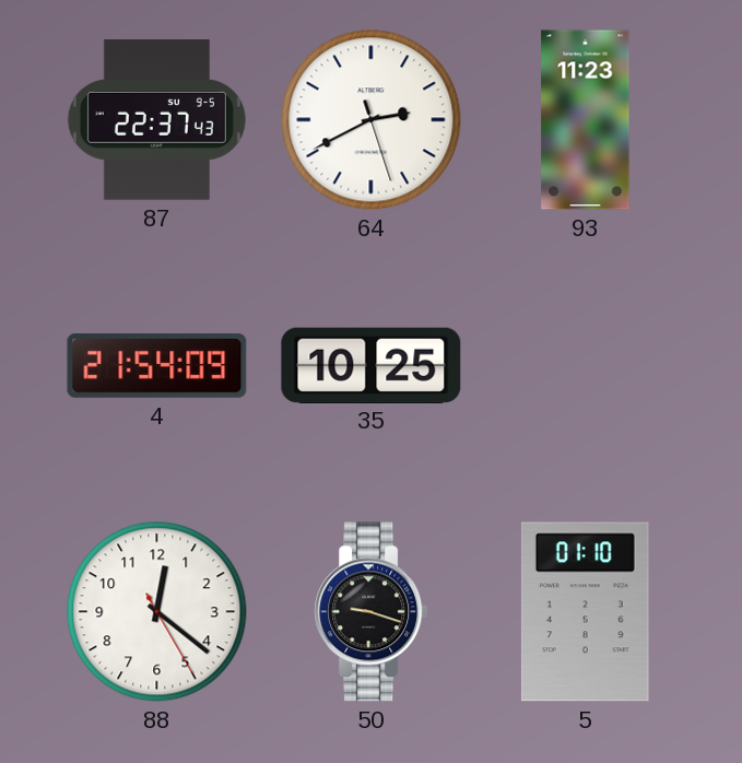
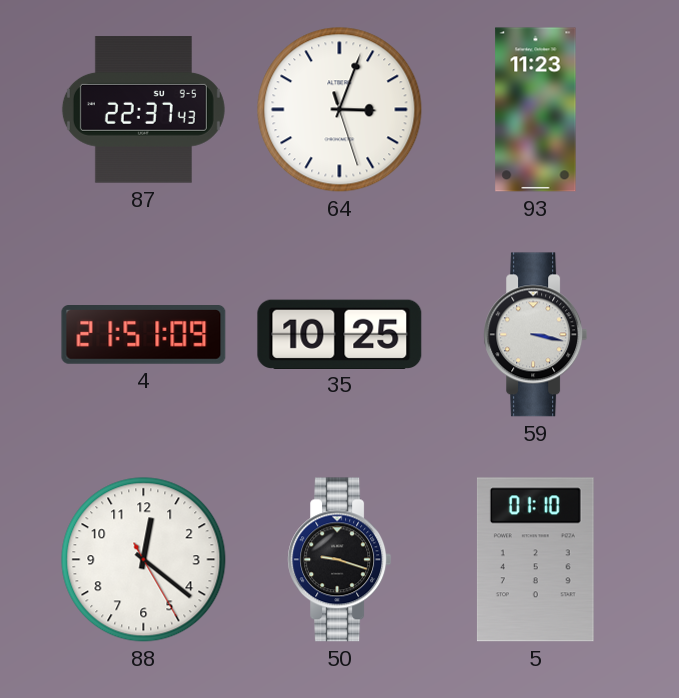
64: 2:40 -> 3:03
4: 21:54 -> 21:51
59: none -> 3:17
